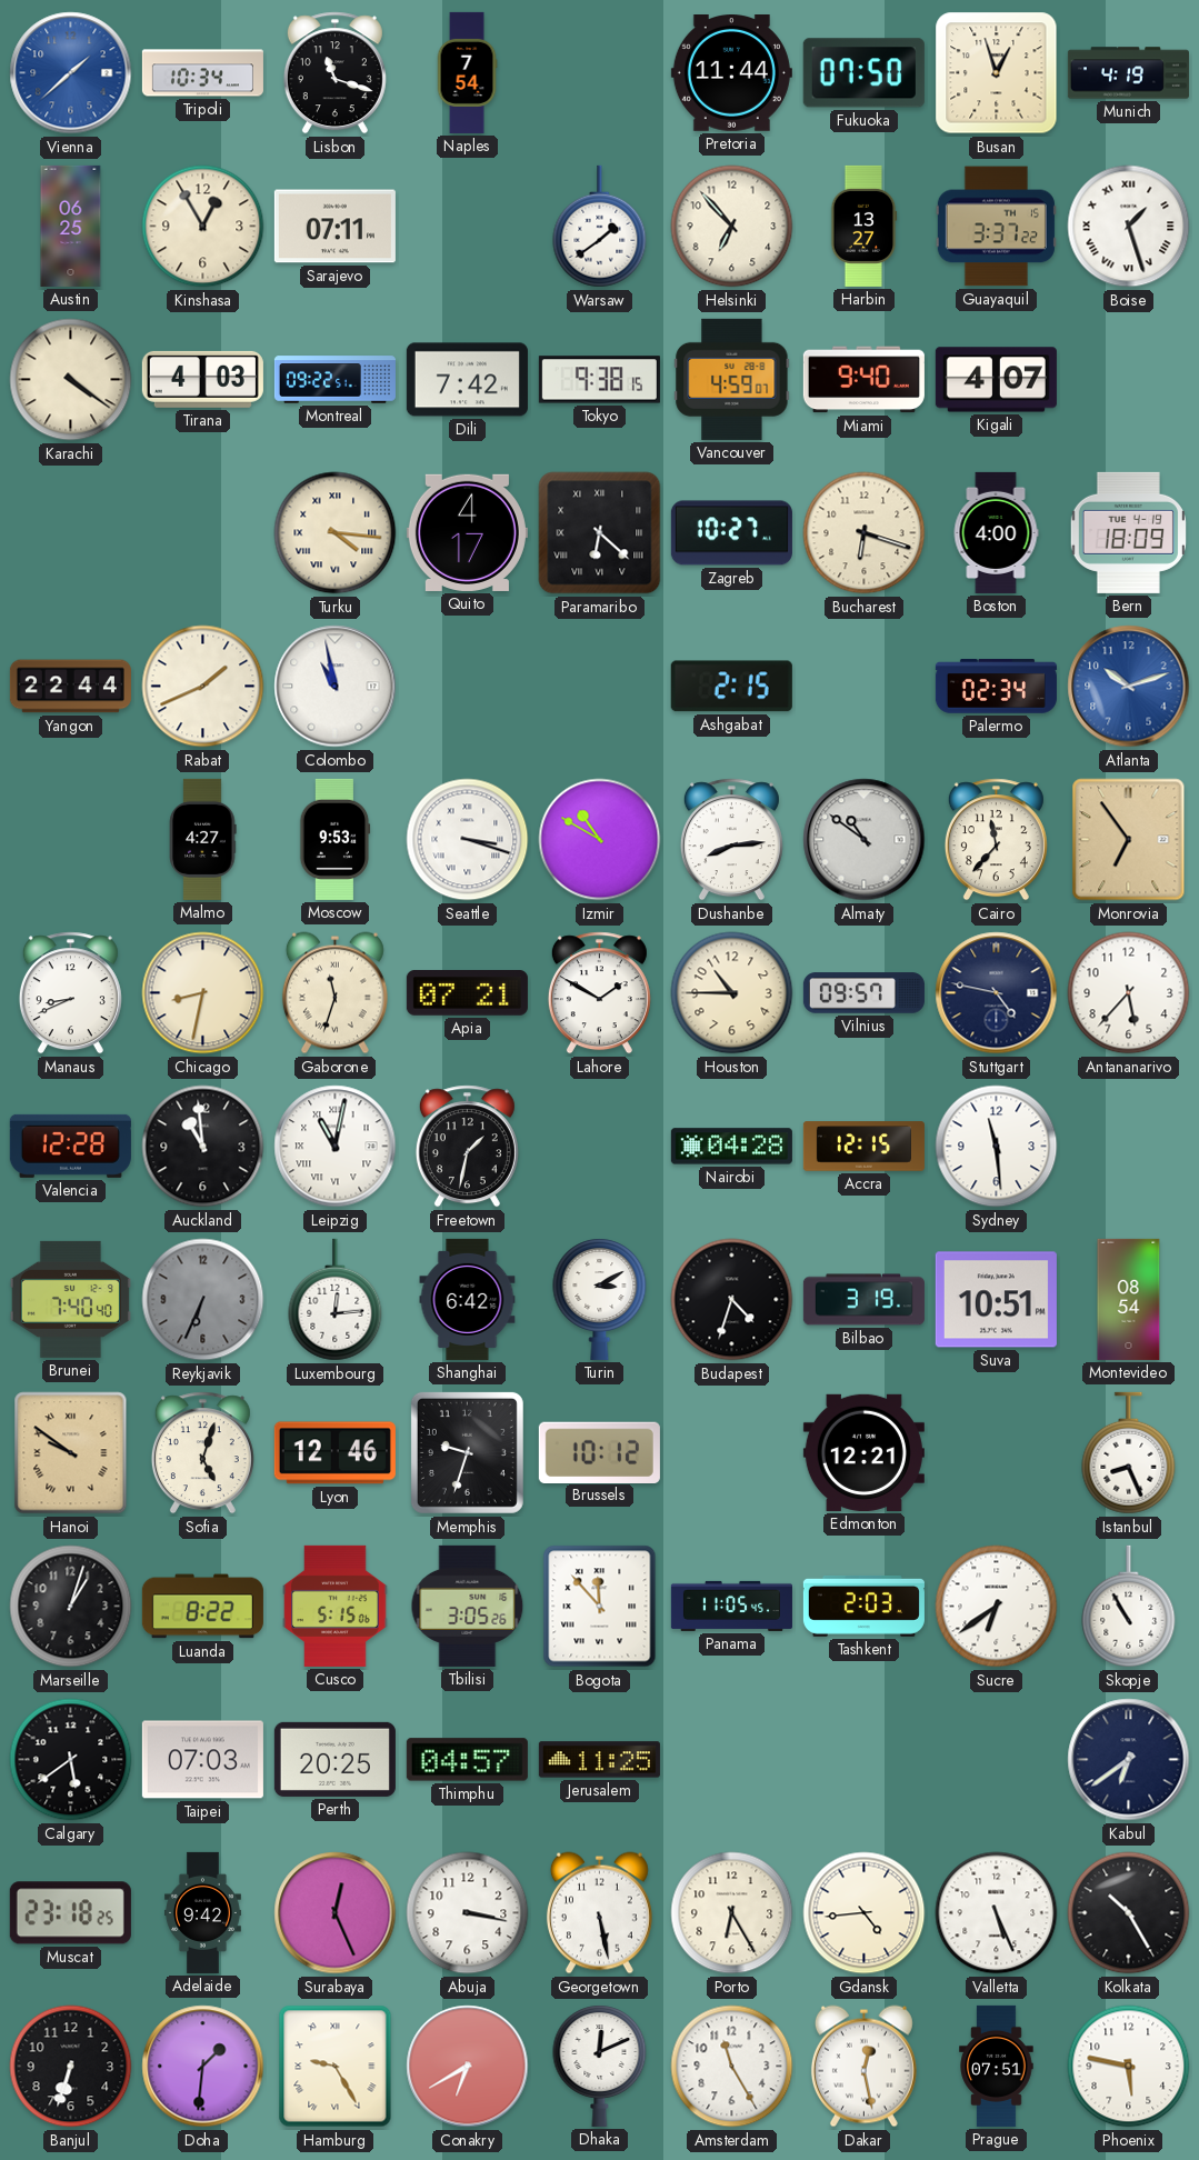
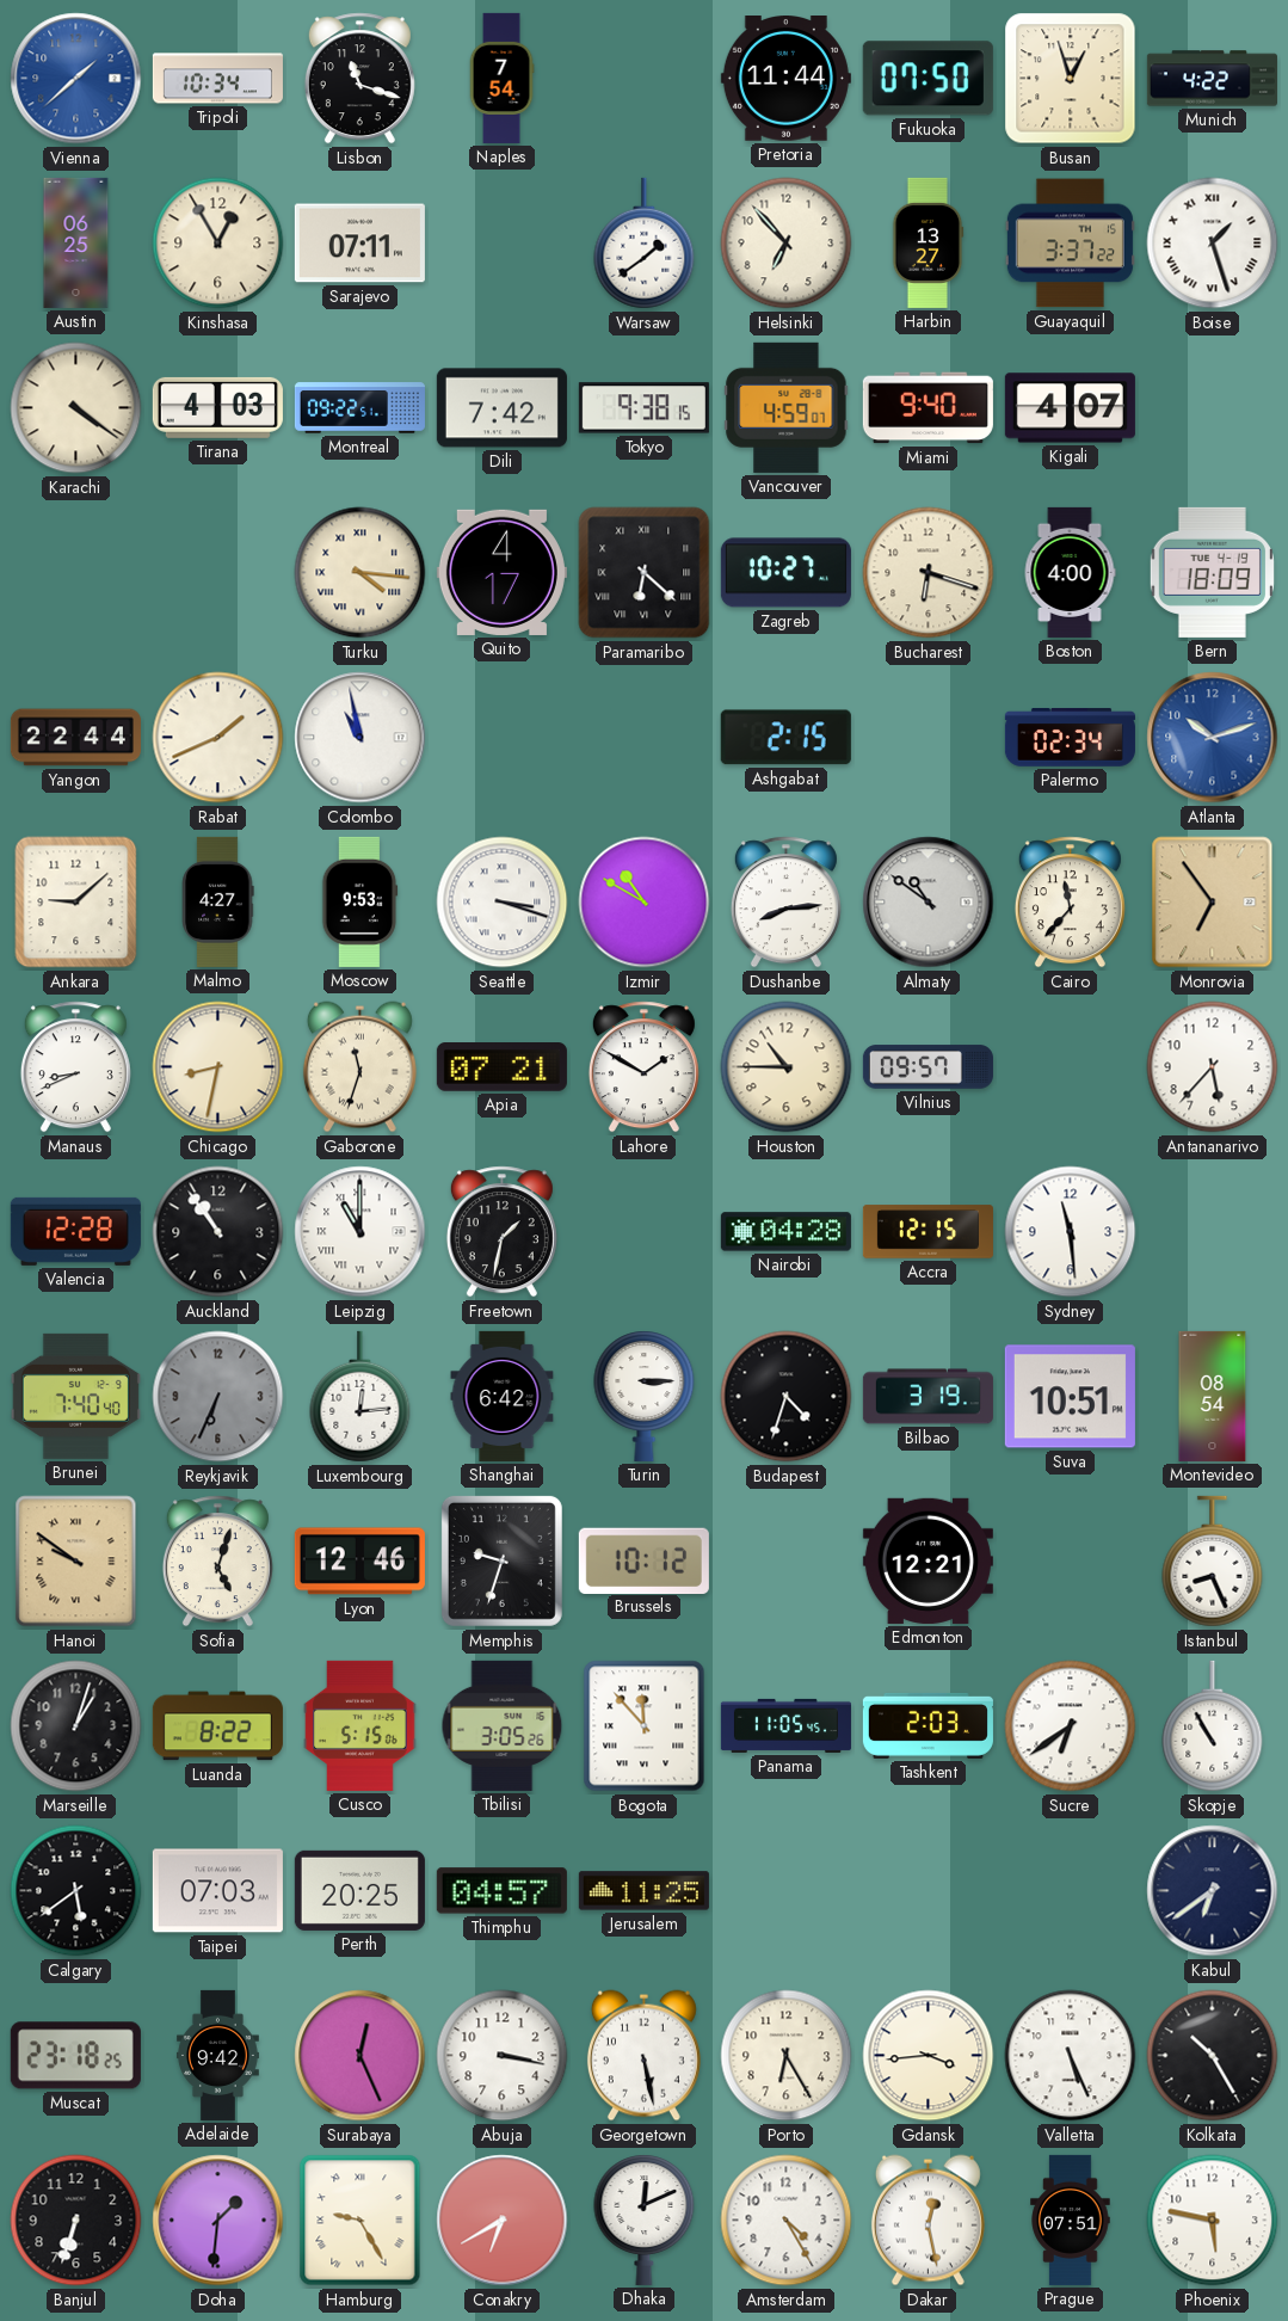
Munich: 4:19 -> 4:22
Ankara: none -> 9:08
Stuttgart: 4:47 -> none
Auckland: 10:59 -> 10:54
Leipzig: 11:02 -> 11:00
Turin: 3:10 -> 3:15
Gdansk: 4:44 -> 3:44
Amsterdam: 11:25 -> 4:25
